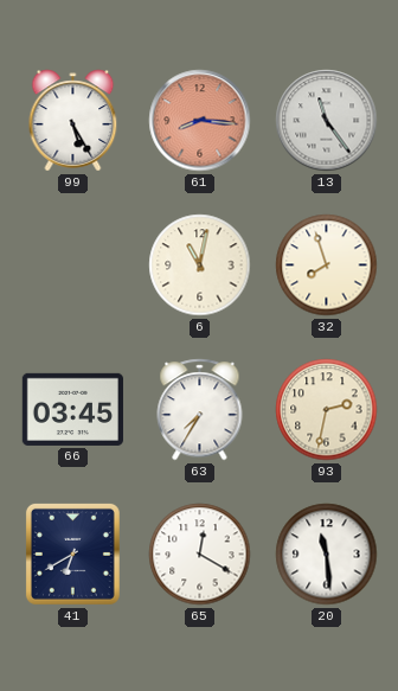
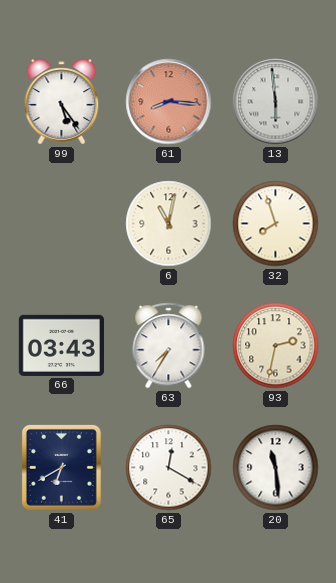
99: 5:25 -> 5:24
13: 11:24 -> 5:59
66: 03:45 -> 03:43
